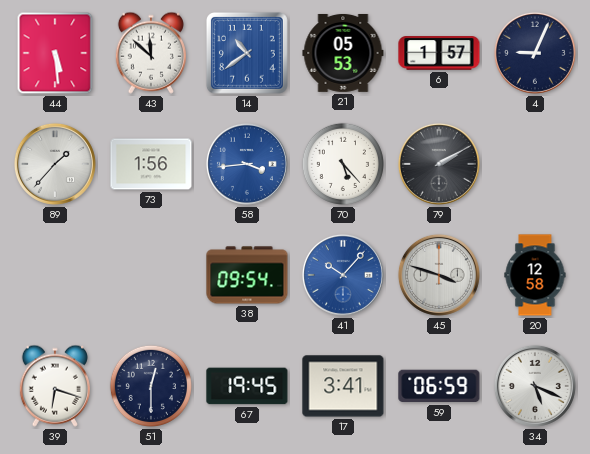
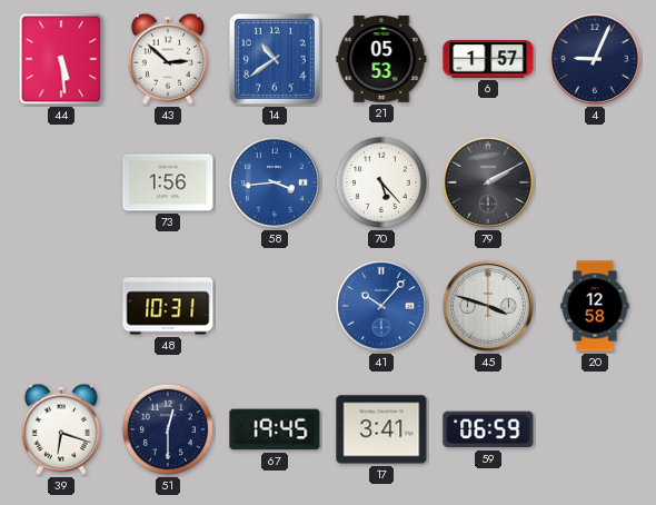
43: 11:52 -> 2:52
89: 1:37 -> none
48: none -> 10:31
38: 09:54 -> none
34: 5:19 -> none
